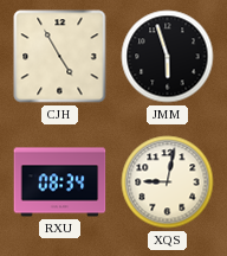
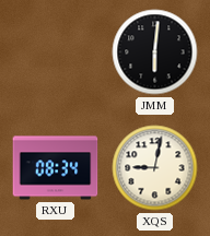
CJH: 4:55 -> none
JMM: 5:57 -> 6:01
